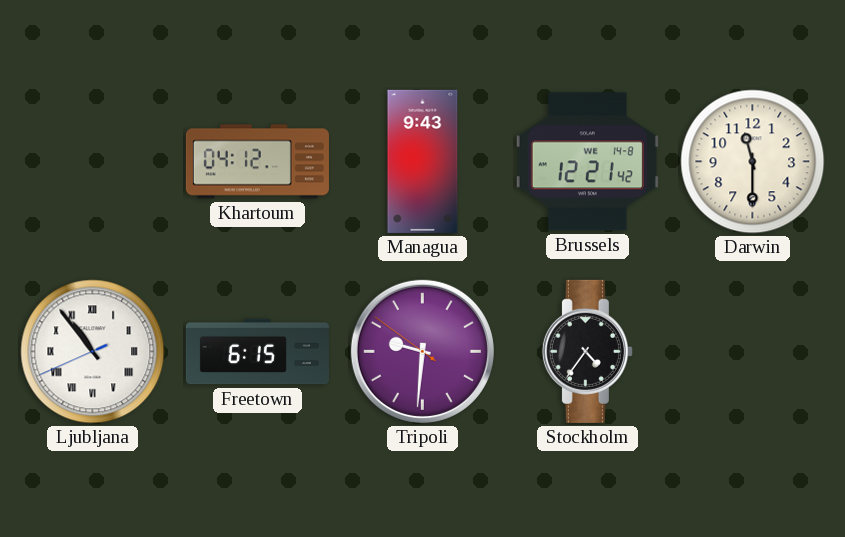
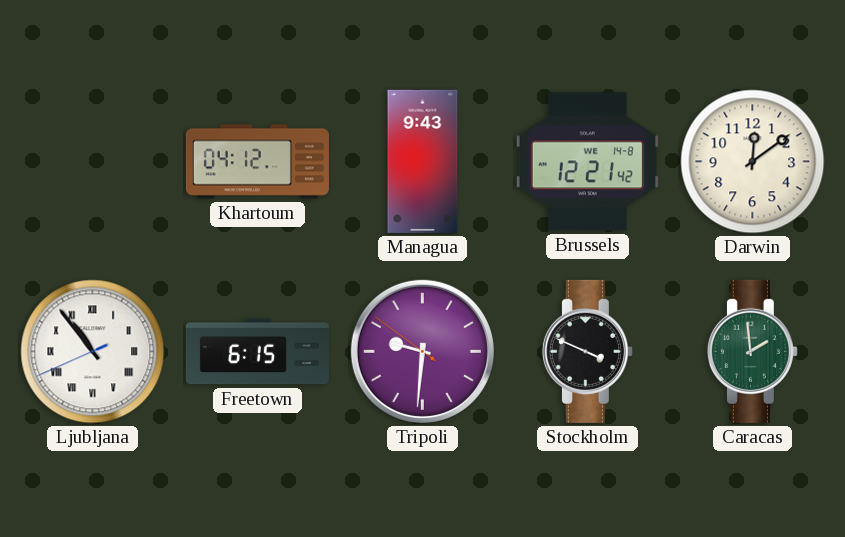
Darwin: 11:30 -> 12:09
Stockholm: 4:36 -> 3:49
Caracas: none -> 1:59
